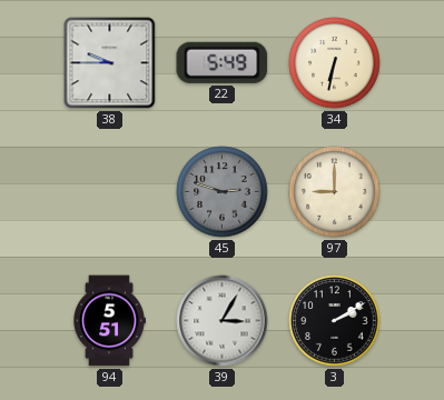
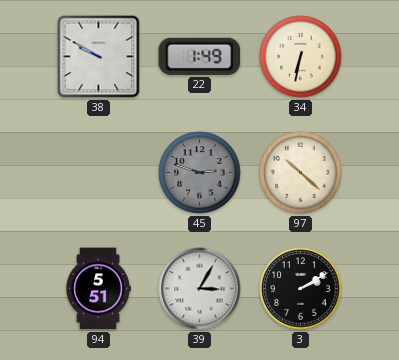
38: 9:45 -> 9:50
22: 5:49 -> 1:49
97: 9:00 -> 10:22
